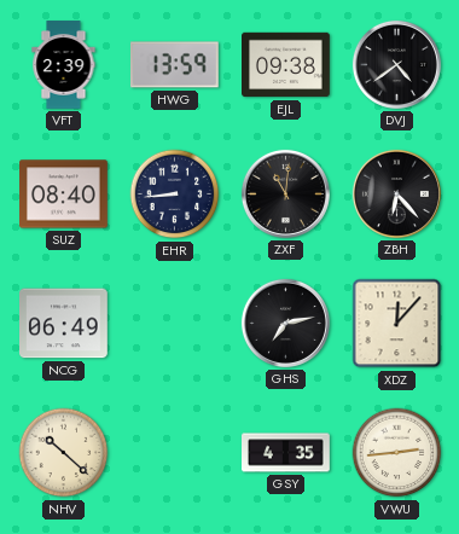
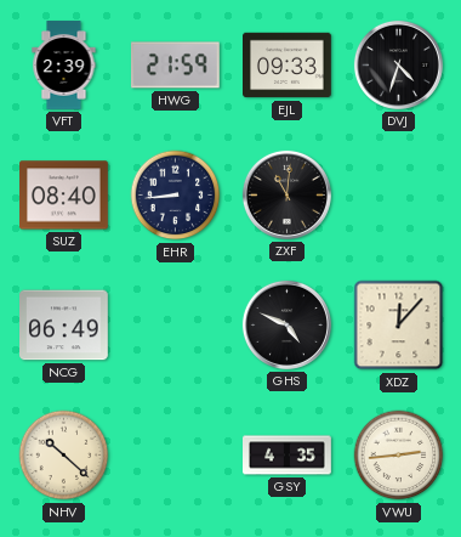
HWG: 13:59 -> 21:59
EJL: 09:38 -> 09:33
DVJ: 4:39 -> 4:33
ZBH: 6:23 -> none
GHS: 7:13 -> 4:49
